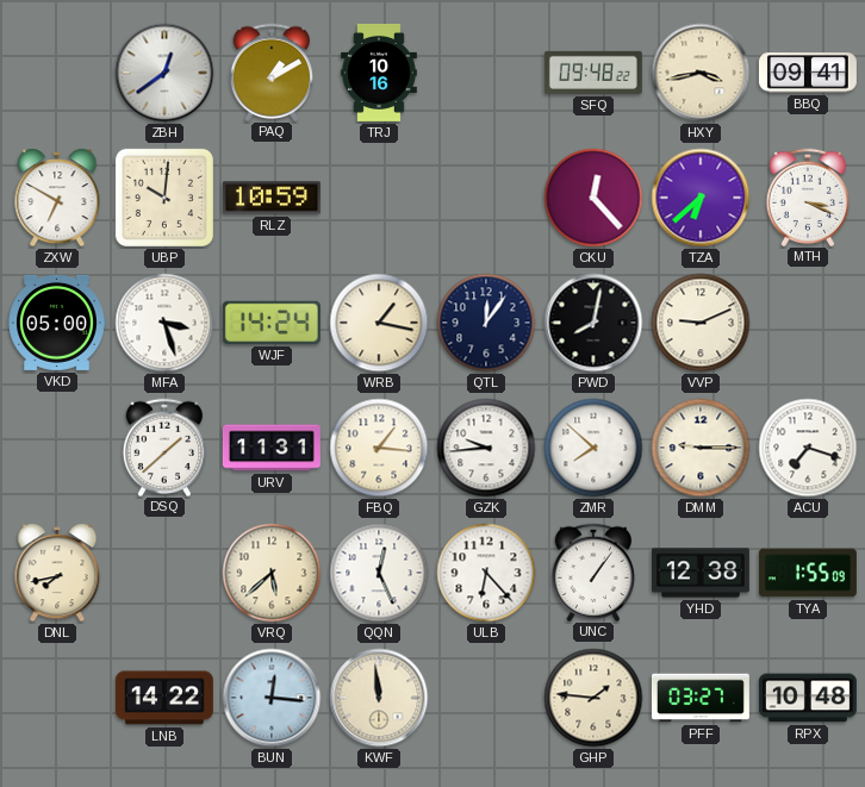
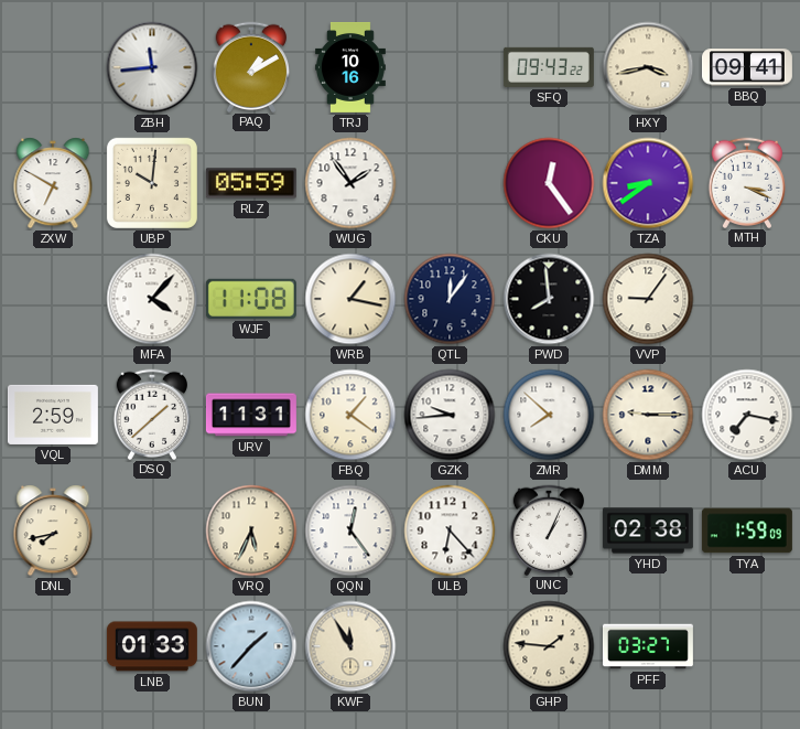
ZBH: 12:39 -> 11:44
SFQ: 09:48 -> 09:43
RLZ: 10:59 -> 05:59
WUG: none -> 1:54
CKU: 12:23 -> 12:24
TZA: 6:38 -> 8:39
VKD: 05:00 -> none
MFA: 3:27 -> 4:07
WJF: 14:24 -> 11:08
PWD: 8:02 -> 7:59
VVP: 9:11 -> 9:06
VQL: none -> 2:59
FBQ: 1:16 -> 1:21
ACU: 7:18 -> 7:17
VRQ: 5:38 -> 5:34
QQN: 12:26 -> 12:24
UNC: 1:06 -> 1:04
YHD: 12:38 -> 02:38
TYA: 1:55 -> 1:59
LNB: 14:22 -> 01:33
BUN: 12:16 -> 1:37
KWF: 11:59 -> 11:55
RPX: 10:48 -> none
